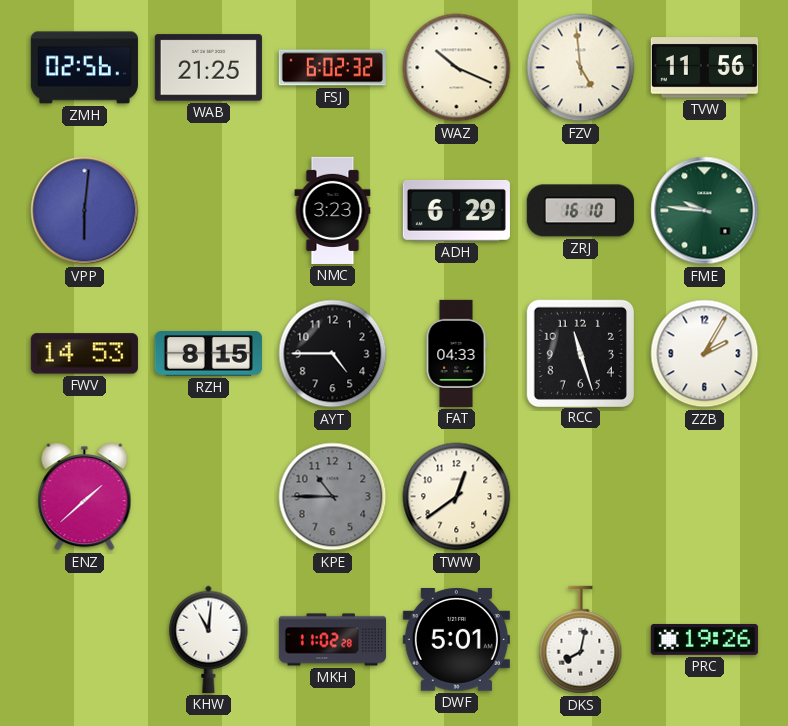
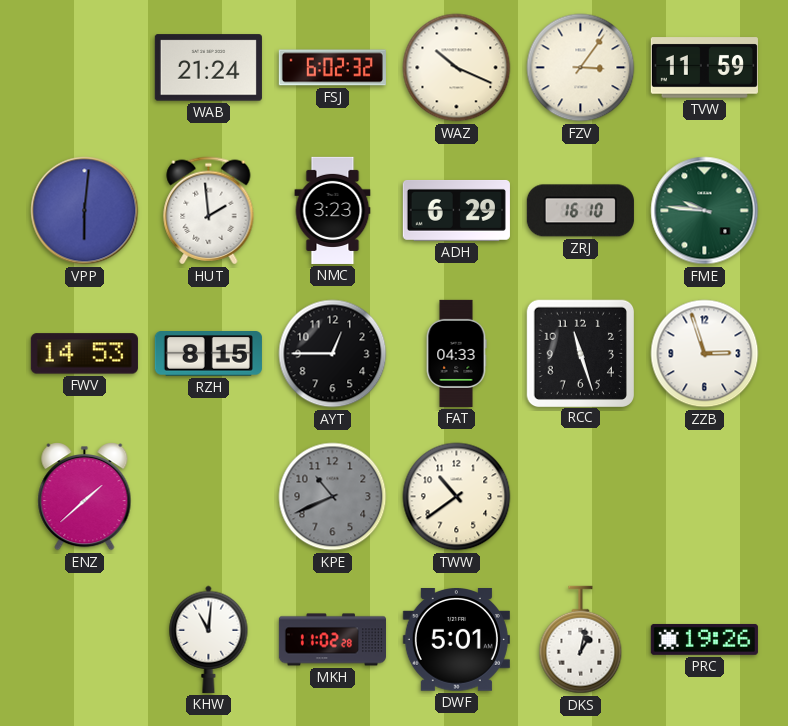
ZMH: 02:56 -> none
WAB: 21:25 -> 21:24
FZV: 4:59 -> 3:06
TVW: 11:56 -> 11:59
HUT: none -> 1:59
AYT: 4:45 -> 12:45
ZZB: 2:05 -> 2:57
KPE: 10:45 -> 10:41
TWW: 12:39 -> 10:39
DKS: 8:02 -> 1:02
